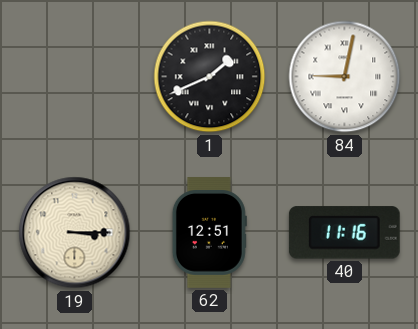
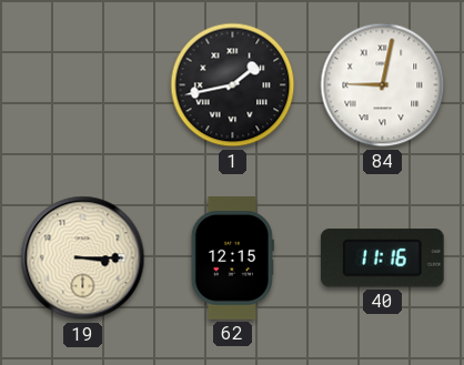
1: 1:41 -> 1:43
62: 12:51 -> 12:15
